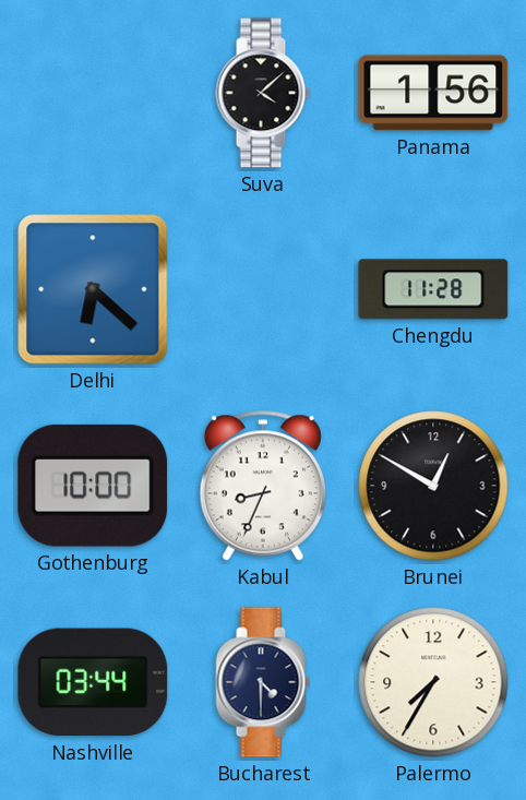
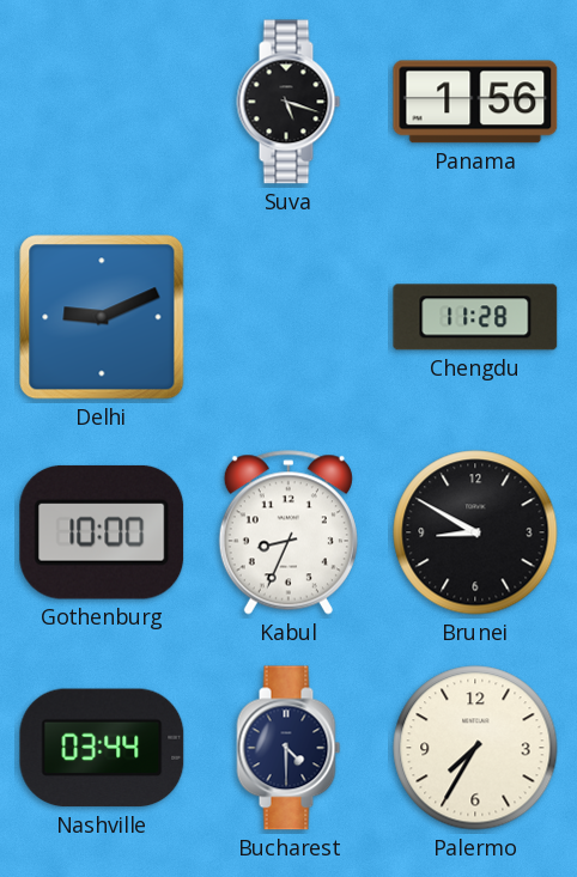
Suva: 4:08 -> 5:18
Delhi: 6:22 -> 9:11
Brunei: 12:50 -> 8:50
